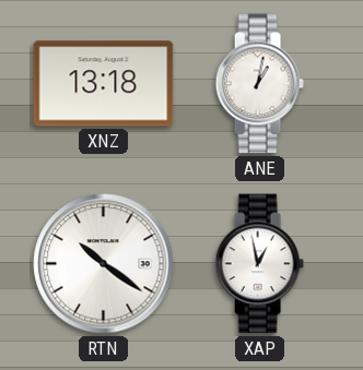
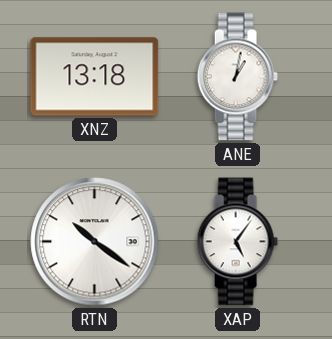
XAP: 12:58 -> 5:06
